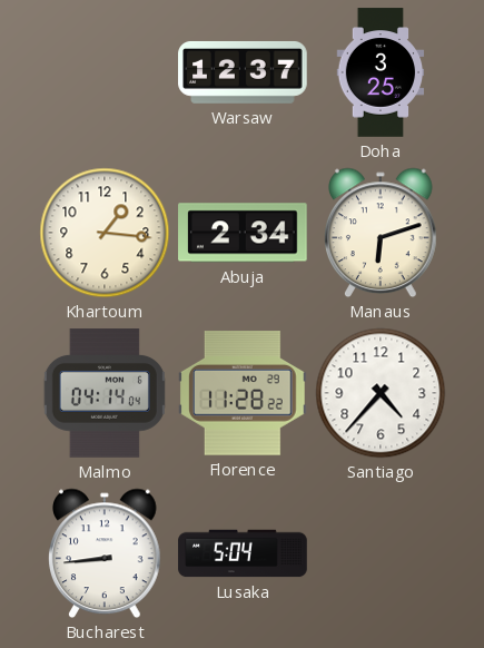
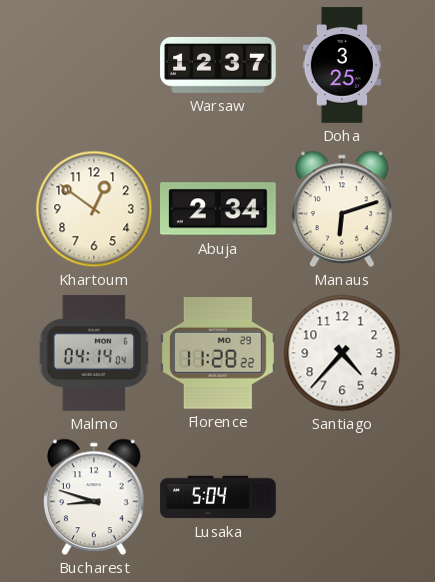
Khartoum: 1:16 -> 12:51
Bucharest: 8:44 -> 8:48
